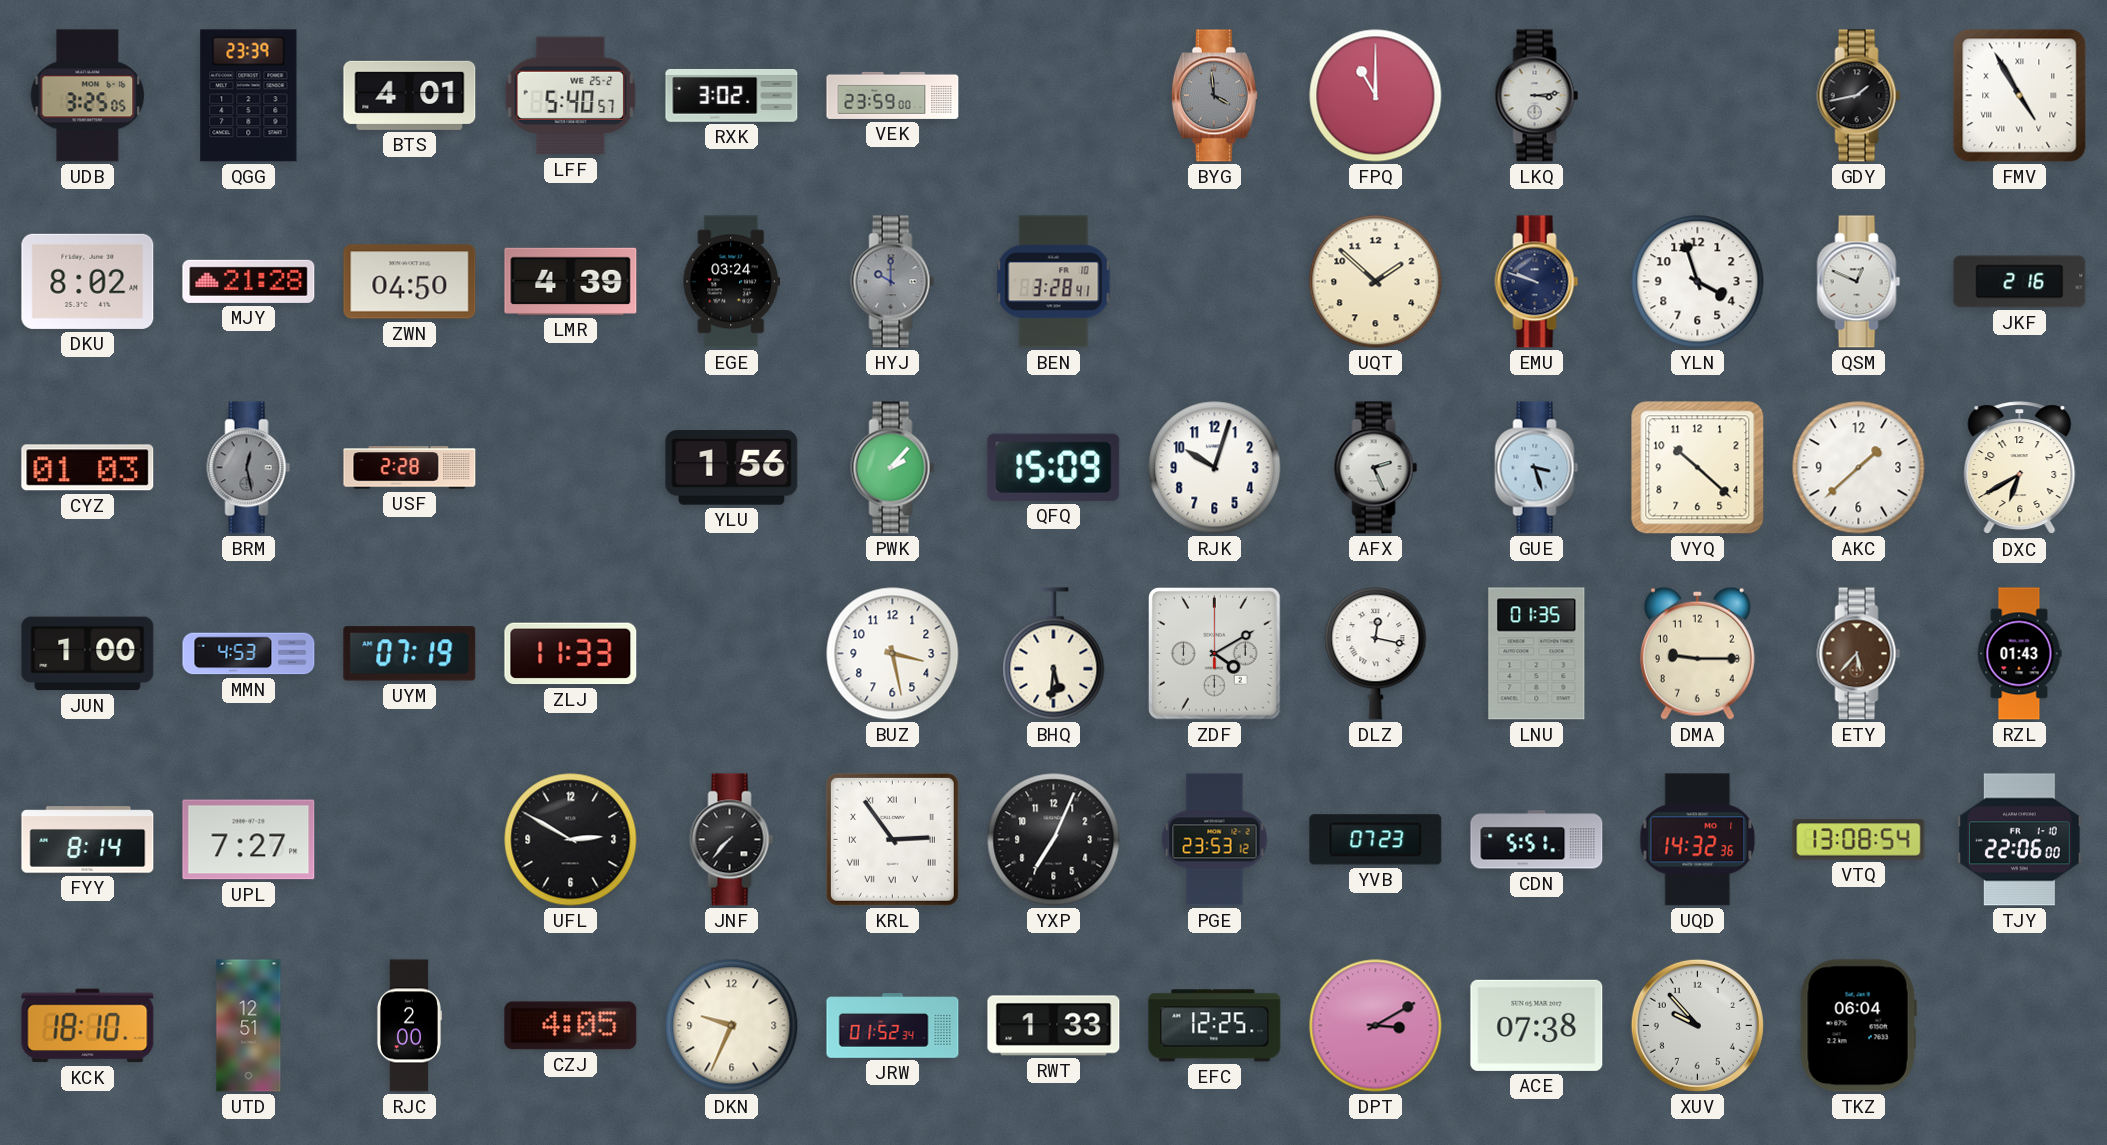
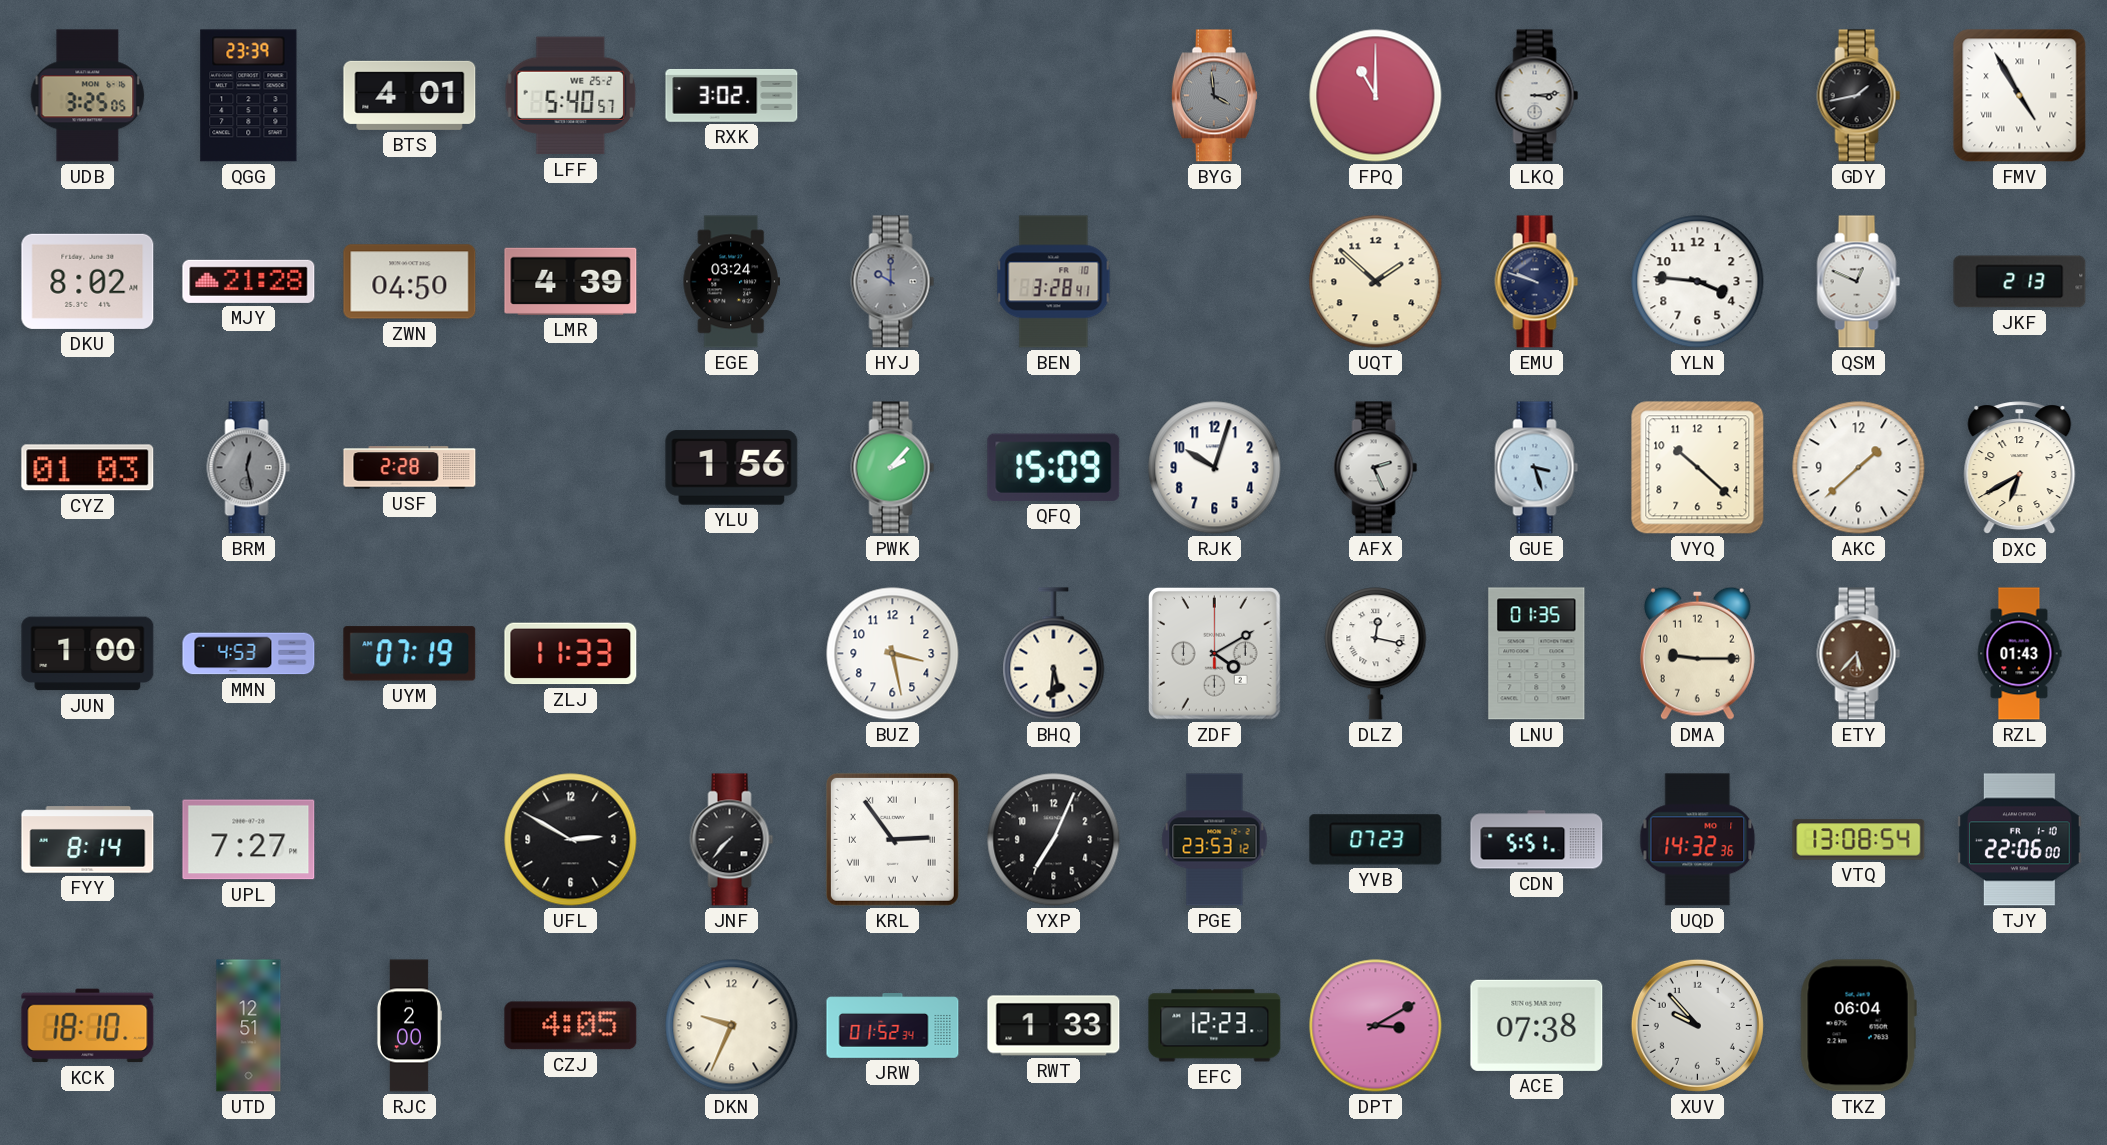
VEK: 23:59 -> none
YLN: 3:57 -> 3:46
JKF: 2:16 -> 2:13
EFC: 12:25 -> 12:23
